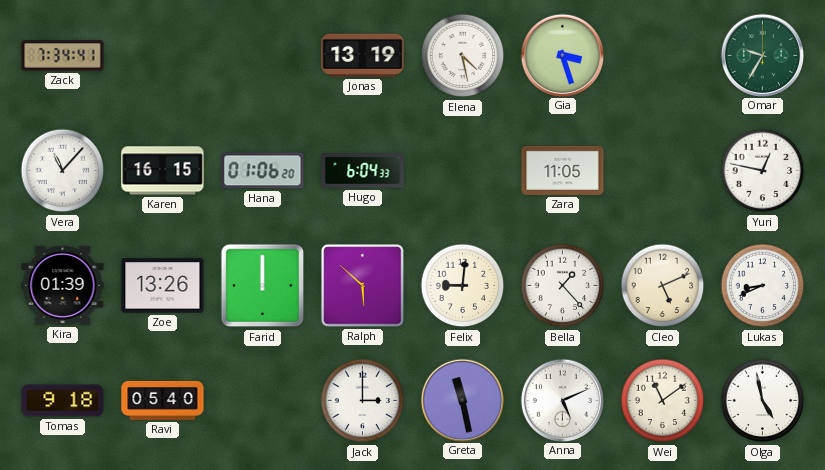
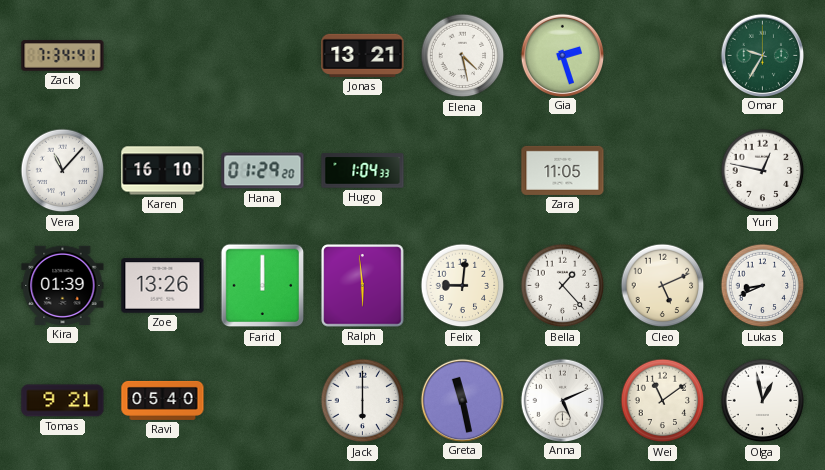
Jonas: 13:19 -> 13:21
Gia: 3:27 -> 2:27
Karen: 16:15 -> 16:10
Hana: 01:06 -> 01:29
Hugo: 6:04 -> 1:04
Ralph: 5:52 -> 5:59
Tomas: 9:18 -> 9:21
Jack: 3:00 -> 6:00
Olga: 4:58 -> 12:58
